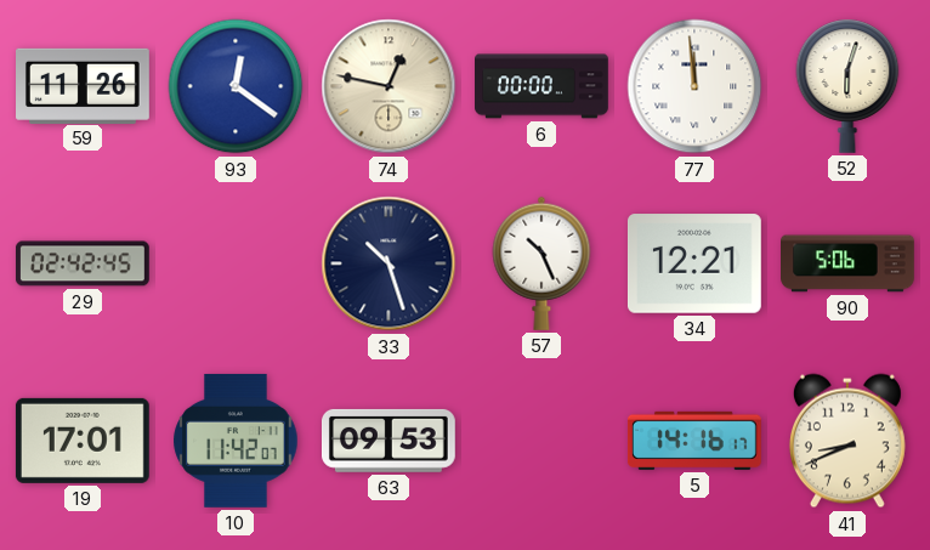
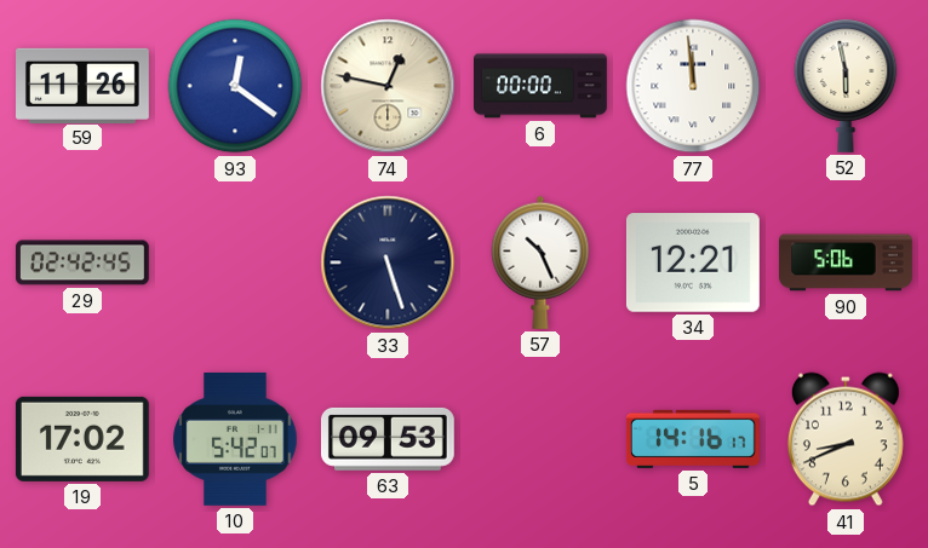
52: 6:03 -> 5:58
33: 10:27 -> 5:27
19: 17:01 -> 17:02
10: 11:42 -> 5:42
